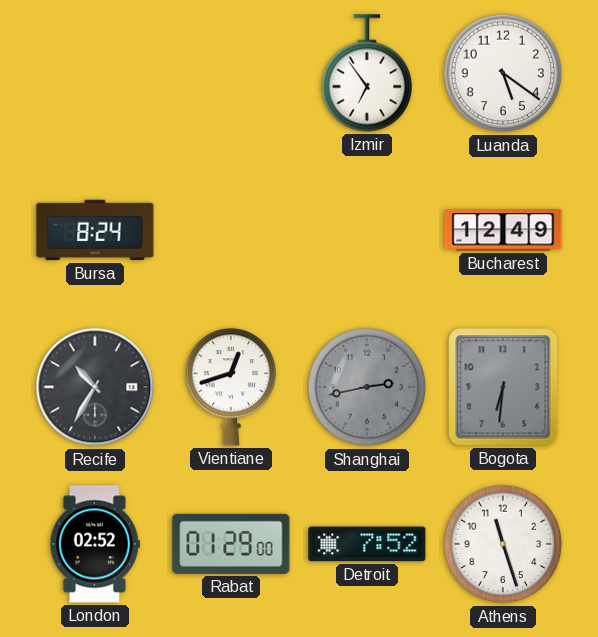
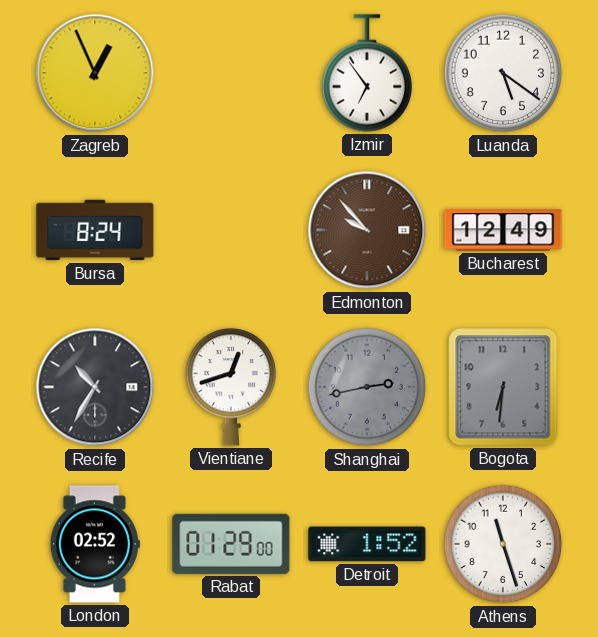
Zagreb: none -> 12:56
Edmonton: none -> 9:53
Detroit: 7:52 -> 1:52
